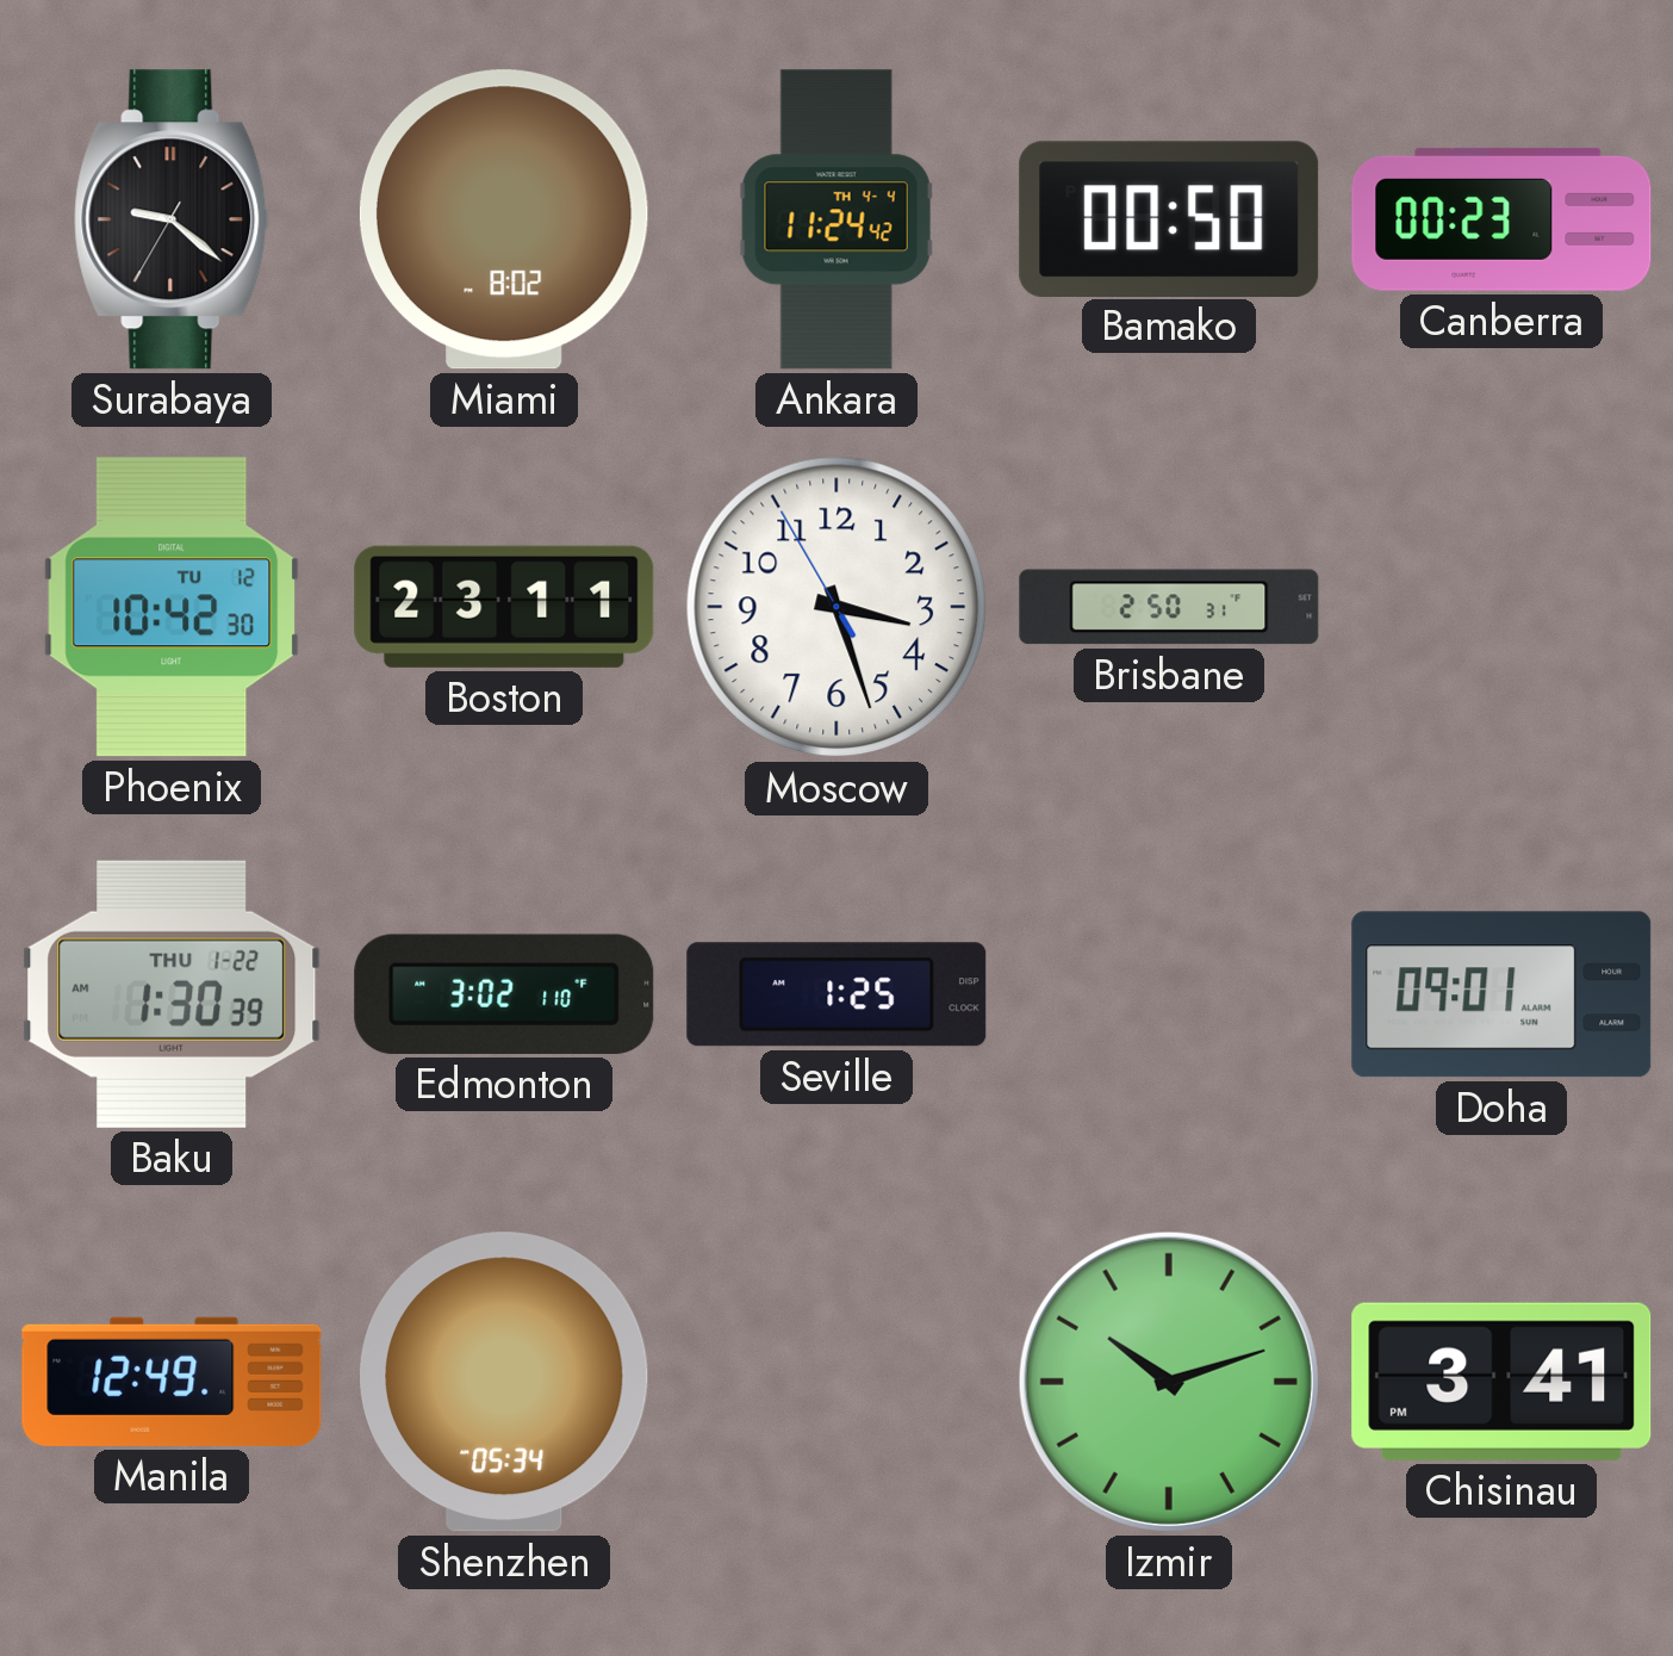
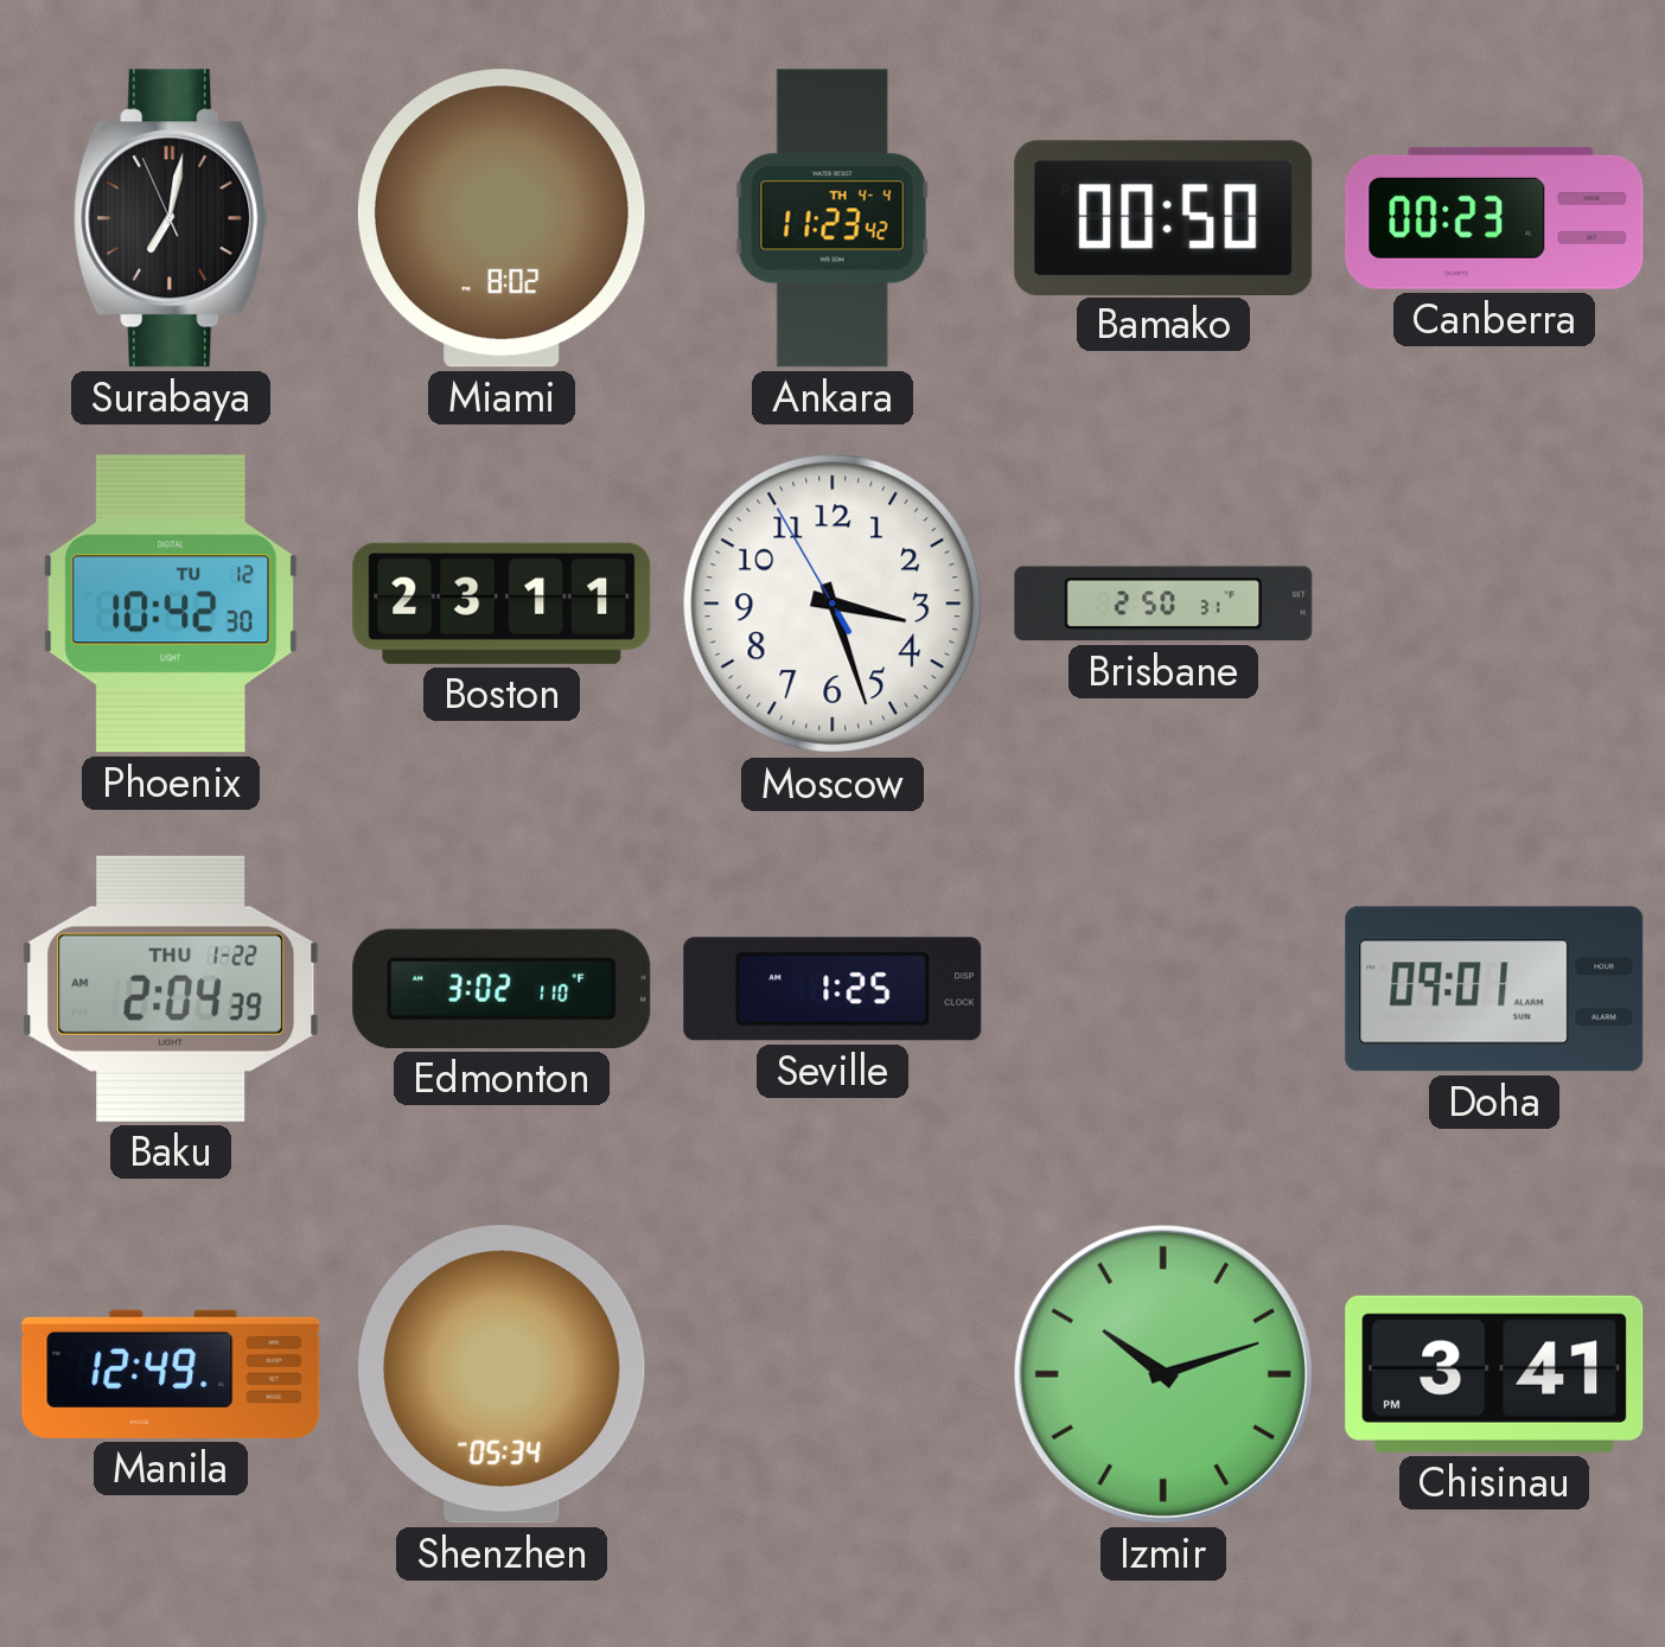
Surabaya: 9:21 -> 7:01
Ankara: 11:24 -> 11:23
Baku: 1:30 -> 2:04
